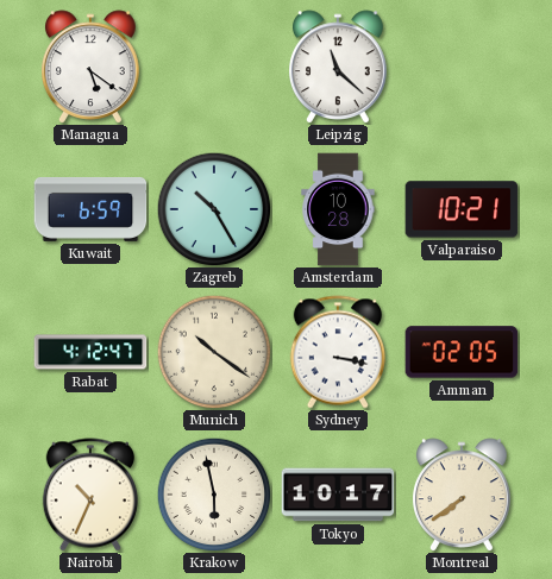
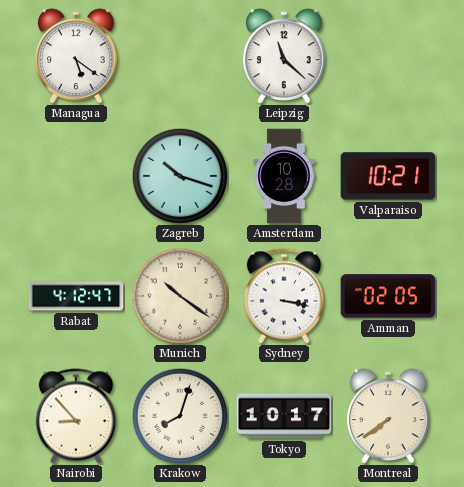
Kuwait: 6:59 -> none
Zagreb: 10:25 -> 10:18
Nairobi: 10:34 -> 8:53
Krakow: 5:58 -> 8:03
